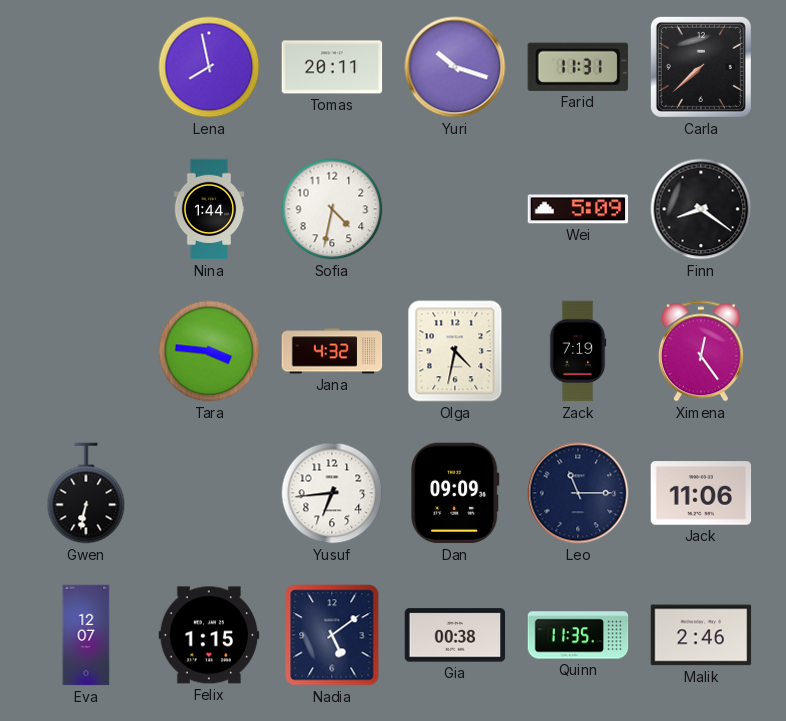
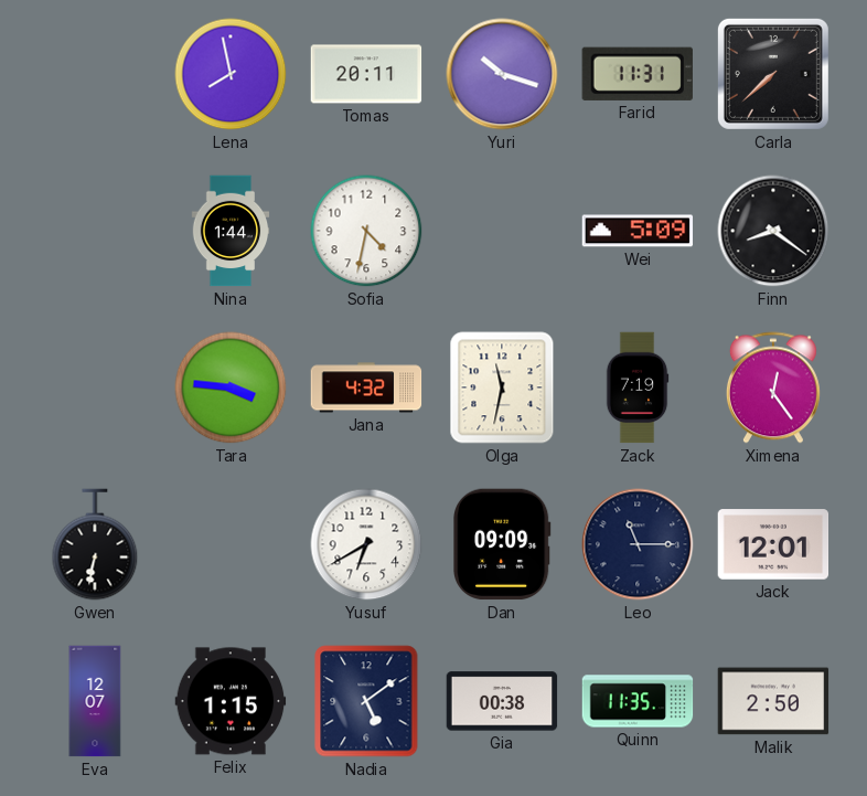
Olga: 4:32 -> 11:32
Yusuf: 6:44 -> 6:40
Jack: 11:06 -> 12:01
Malik: 2:46 -> 2:50
